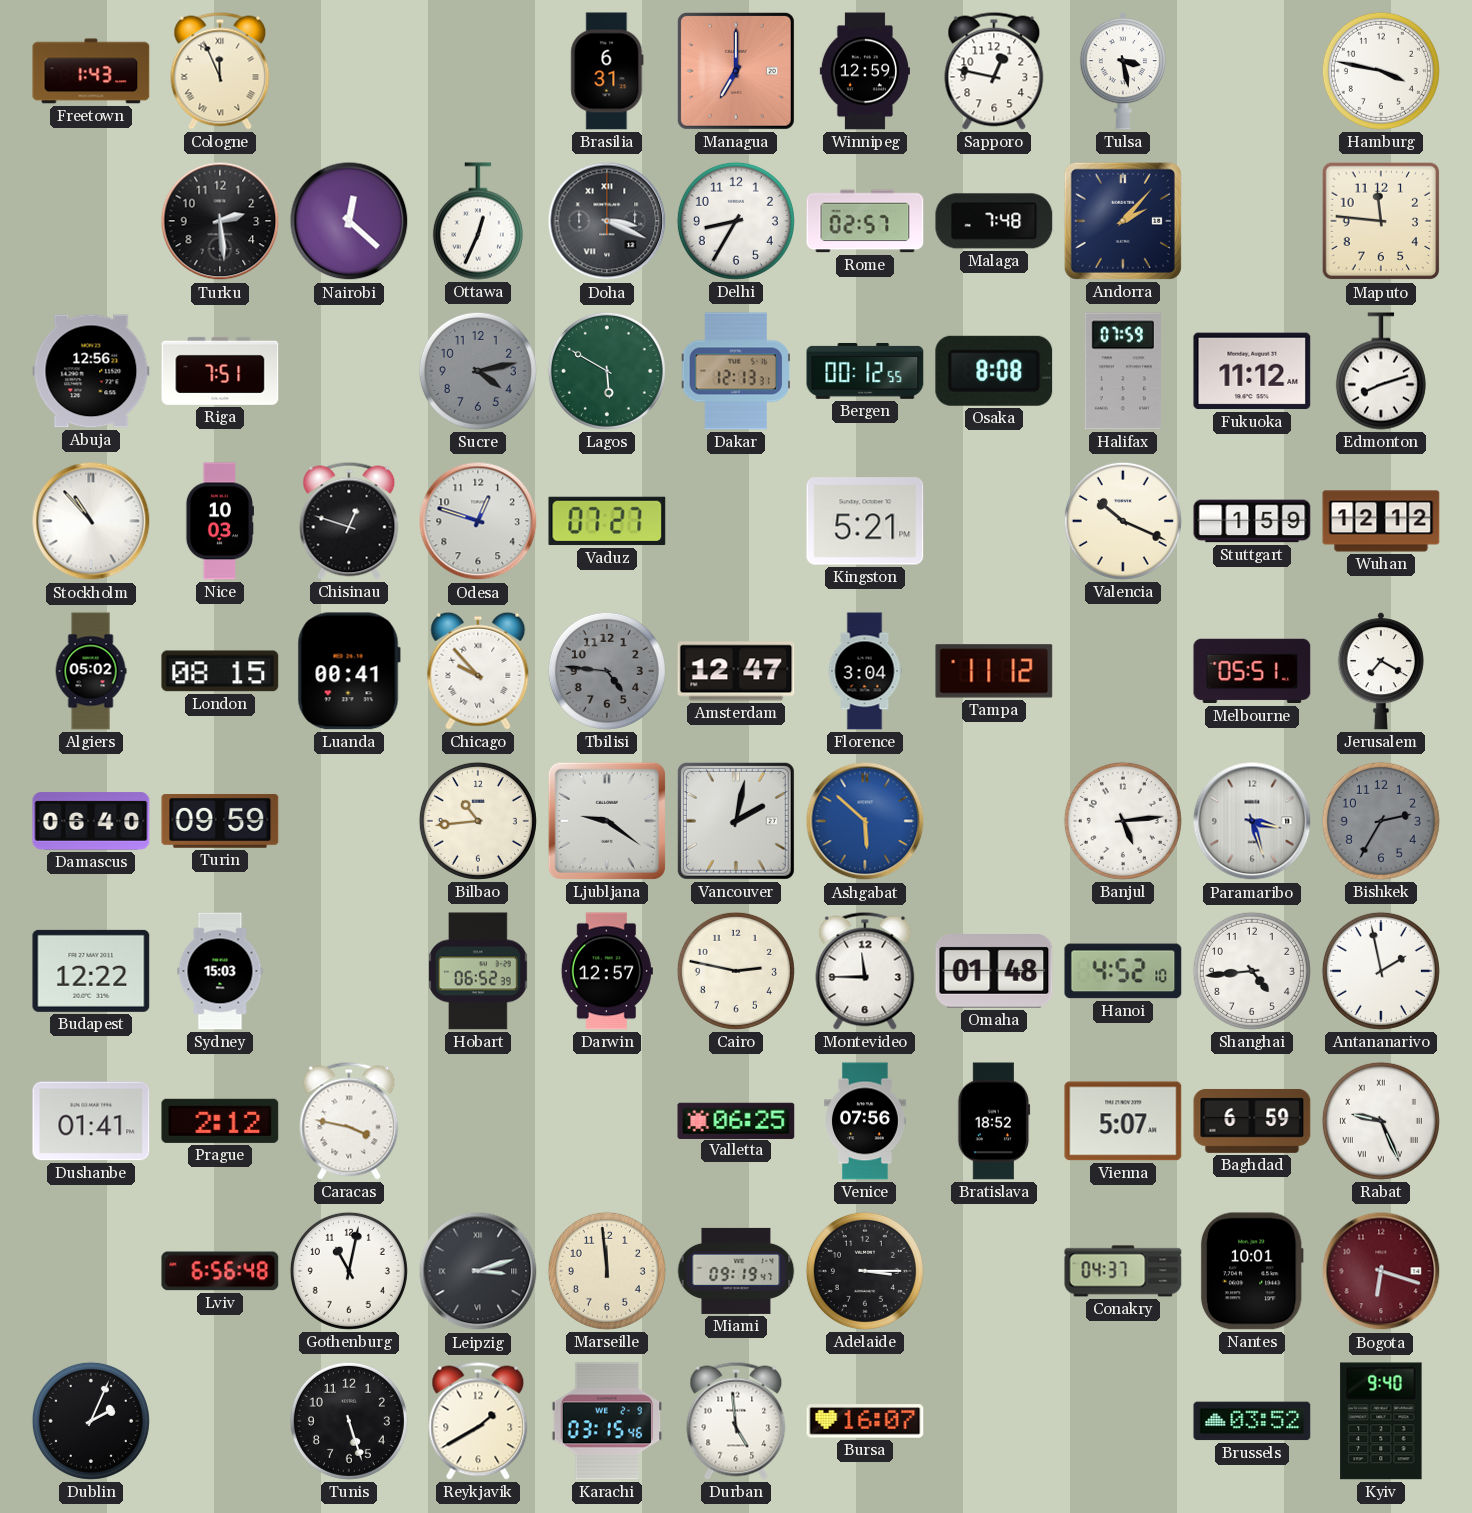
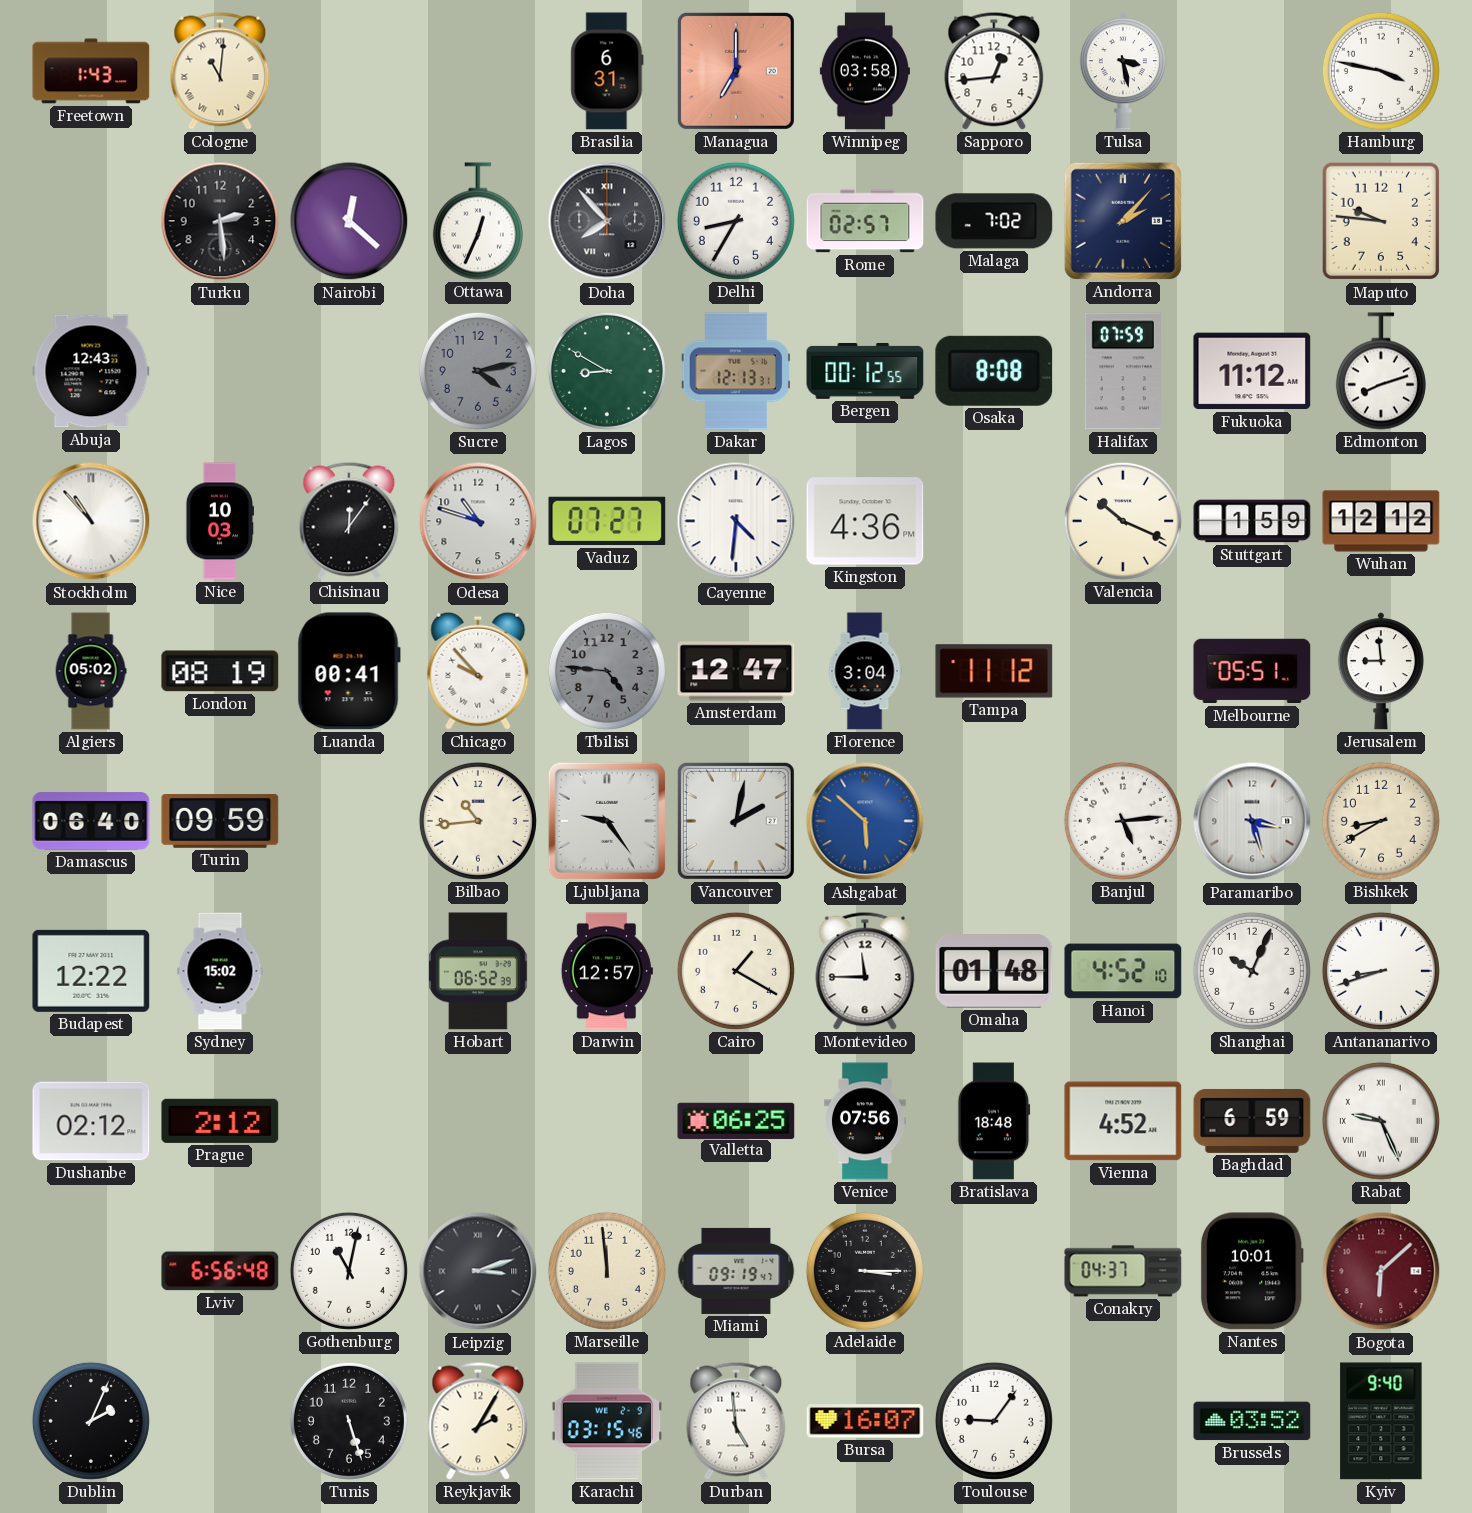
Cologne: 11:56 -> 11:01
Winnipeg: 12:59 -> 03:58
Sapporo: 12:47 -> 12:44
Doha: 3:19 -> 7:53
Malaga: 7:48 -> 7:02
Maputo: 11:46 -> 9:46
Abuja: 12:56 -> 12:43
Riga: 7:51 -> none
Lagos: 5:50 -> 8:50
Chisinau: 12:48 -> 12:06
Odesa: 12:48 -> 10:48
Cayenne: none -> 4:31
Kingston: 5:21 -> 4:36
London: 08:15 -> 08:19
Jerusalem: 7:20 -> 8:59
Ljubljana: 9:21 -> 9:24
Bishkek: 2:35 -> 8:40
Bishkek dial: grey -> cream
Sydney: 15:03 -> 15:02
Cairo: 2:47 -> 1:20
Shanghai: 4:44 -> 10:04
Antananarivo: 1:58 -> 8:42
Dushanbe: 01:41 -> 02:12
Caracas: 3:47 -> none
Bratislava: 18:52 -> 18:48
Vienna: 5:07 -> 4:52
Bogota: 6:18 -> 6:08
Reykjavik: 1:40 -> 2:05
Toulouse: none -> 9:06
